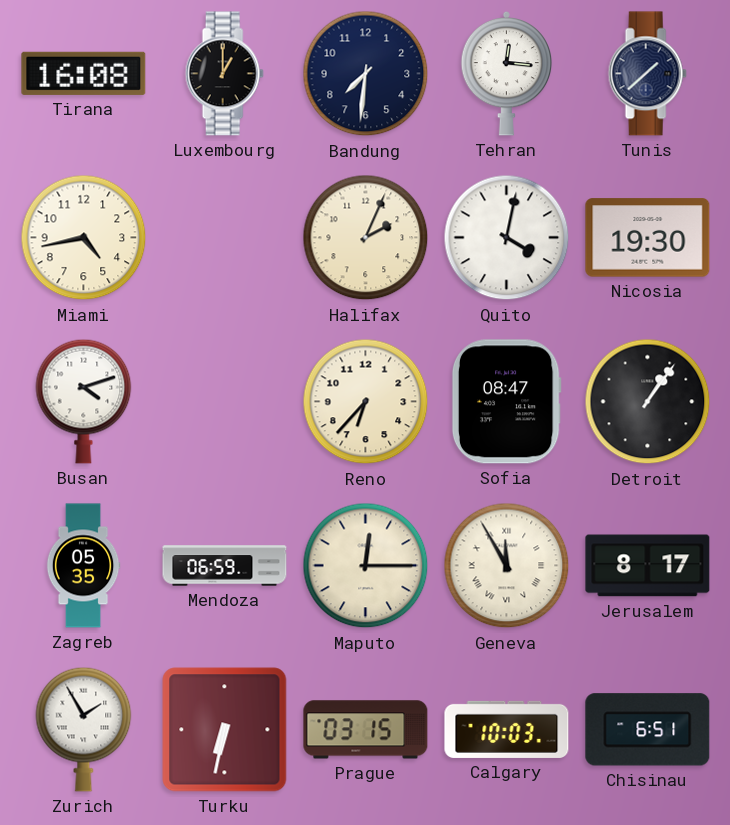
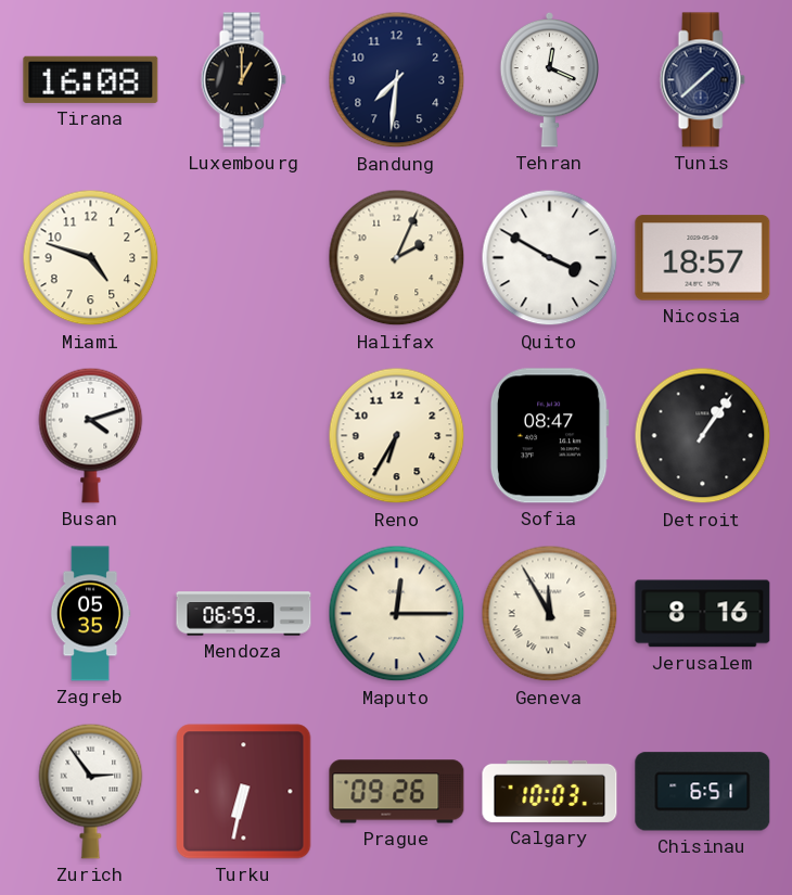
Tehran: 12:16 -> 12:19
Miami: 4:43 -> 4:48
Quito: 4:02 -> 3:50
Nicosia: 19:30 -> 18:57
Reno: 6:37 -> 6:35
Jerusalem: 8:17 -> 8:16
Zurich: 1:55 -> 2:54
Prague: 03:15 -> 09:26
